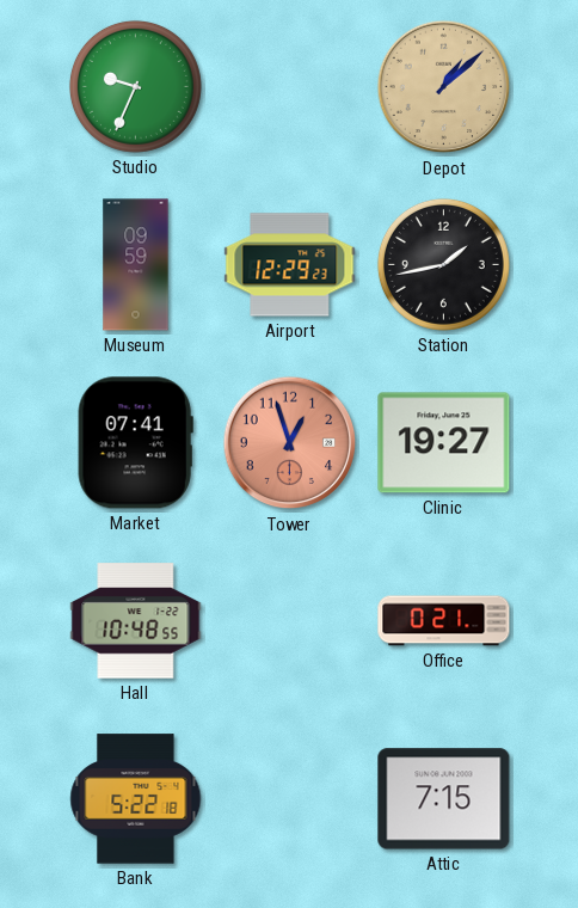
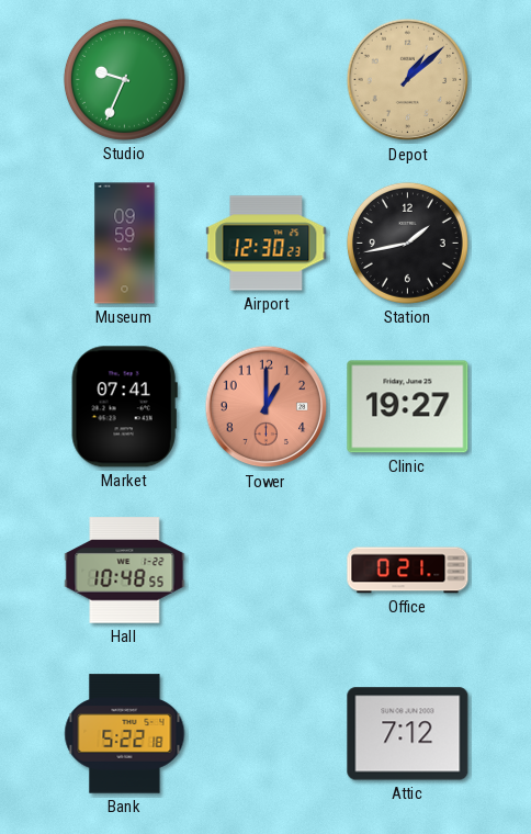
Airport: 12:29 -> 12:30
Tower: 12:57 -> 1:00
Attic: 7:15 -> 7:12
